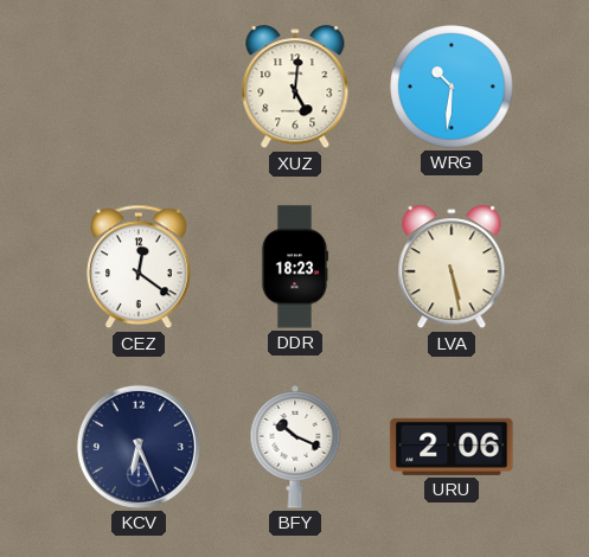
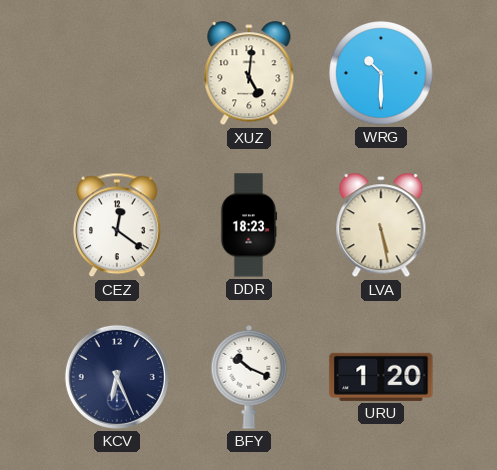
WRG: 10:31 -> 10:30
URU: 2:06 -> 1:20
